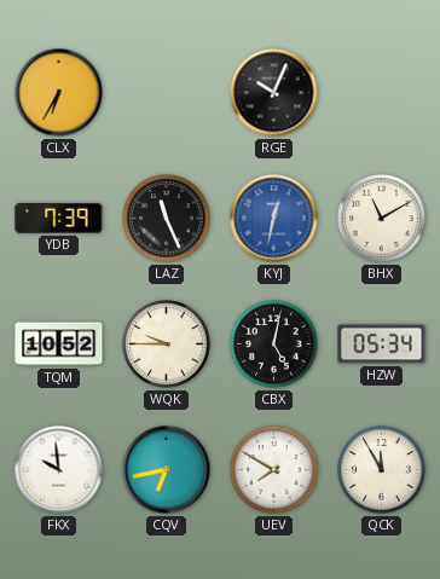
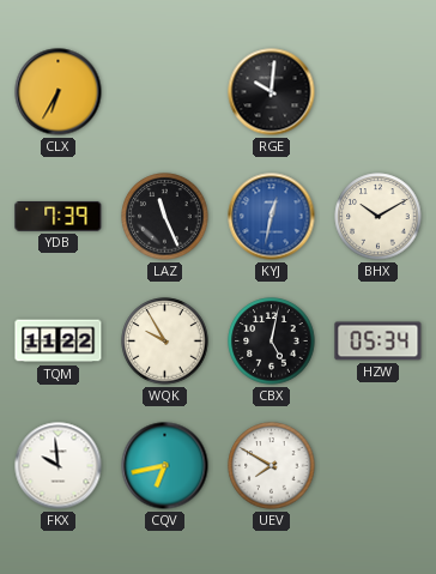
RGE: 10:04 -> 10:01
BHX: 11:10 -> 10:10
TQM: 10:52 -> 11:22
WQK: 9:45 -> 9:55
QCK: 11:55 -> none
